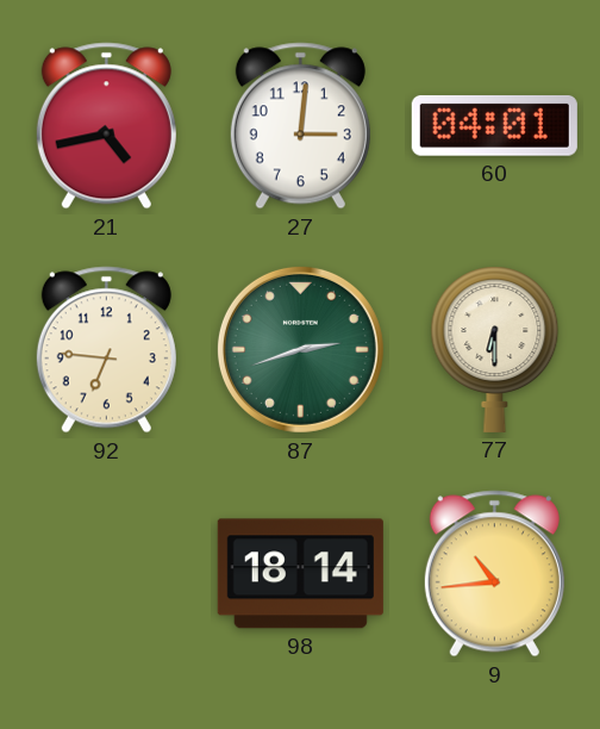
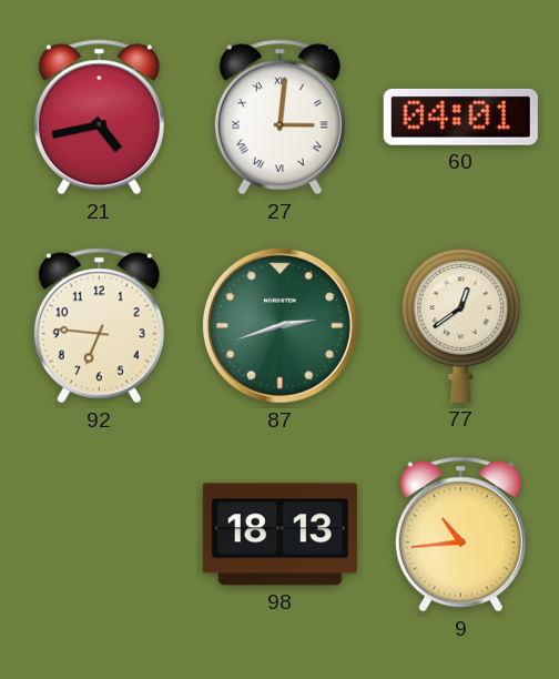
27 numerals: Arabic -> Roman
77: 6:30 -> 12:39
98: 18:14 -> 18:13
